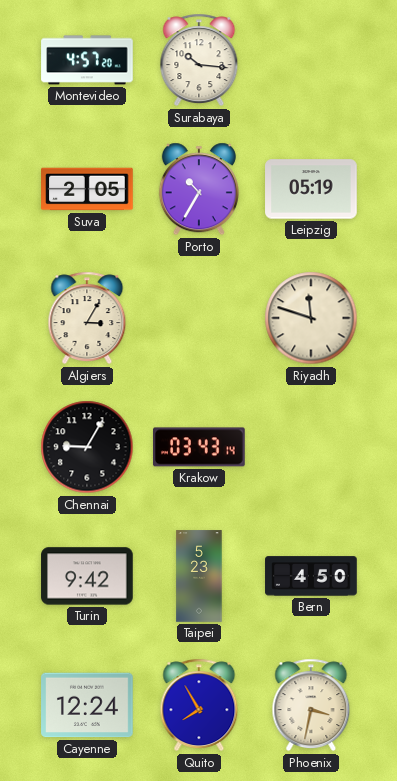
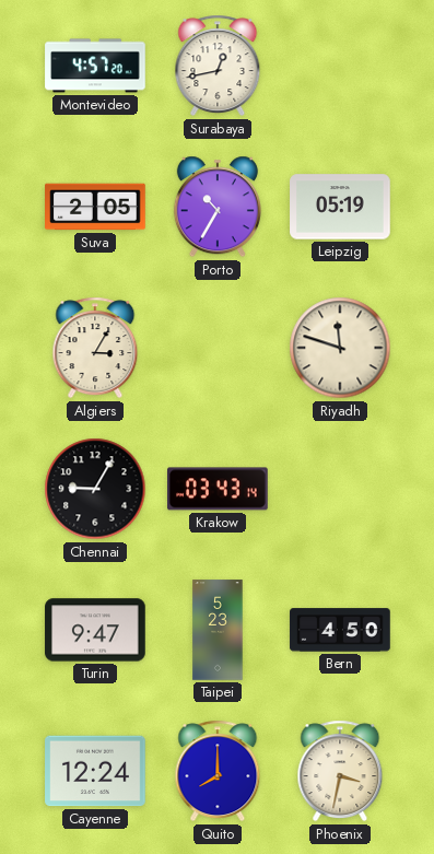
Surabaya: 10:16 -> 12:43
Turin: 9:42 -> 9:47
Quito: 7:55 -> 8:00
